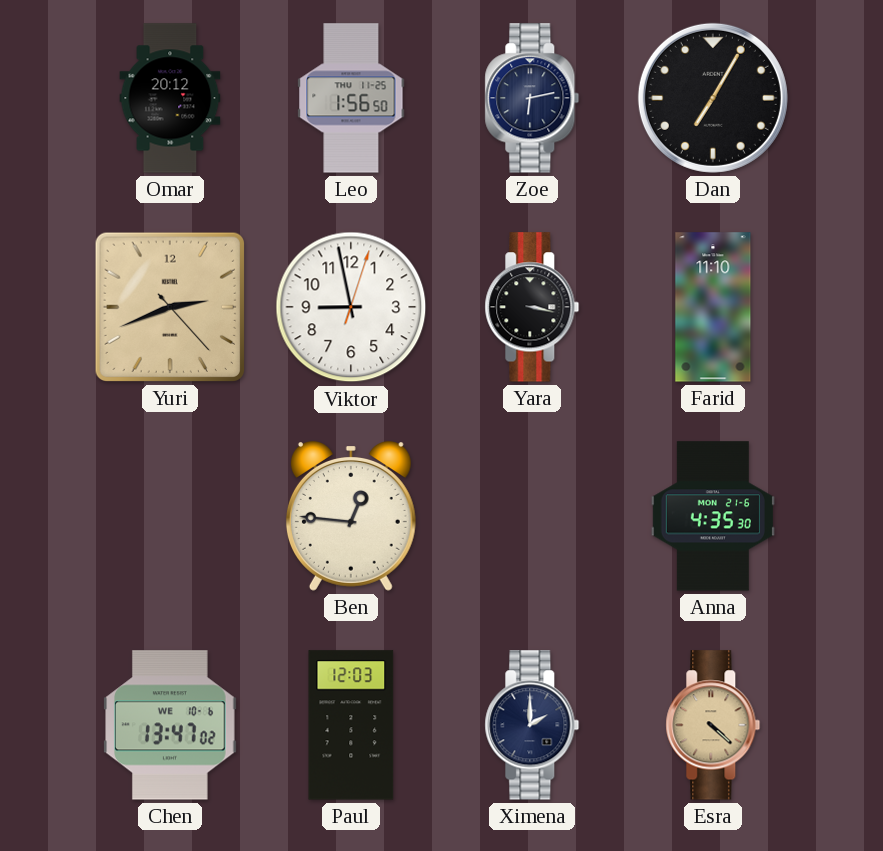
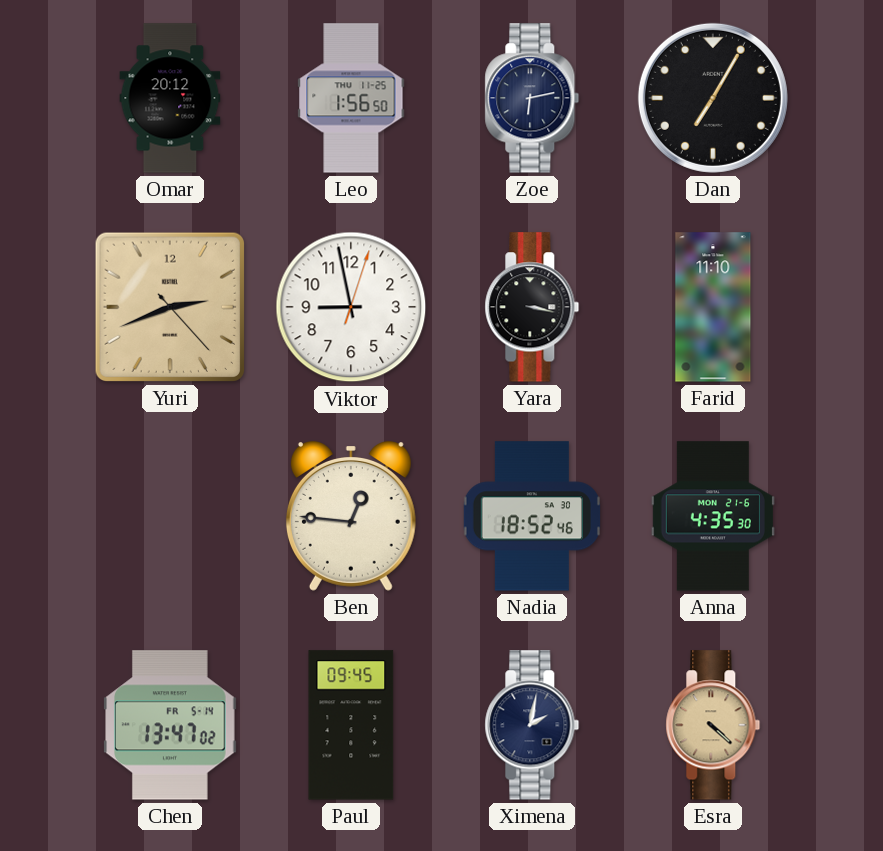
Nadia: none -> 18:52
Chen date: WE 10-6 -> FR 5-14
Paul: 12:03 -> 09:45
Ximena: 2:00 -> 2:02
